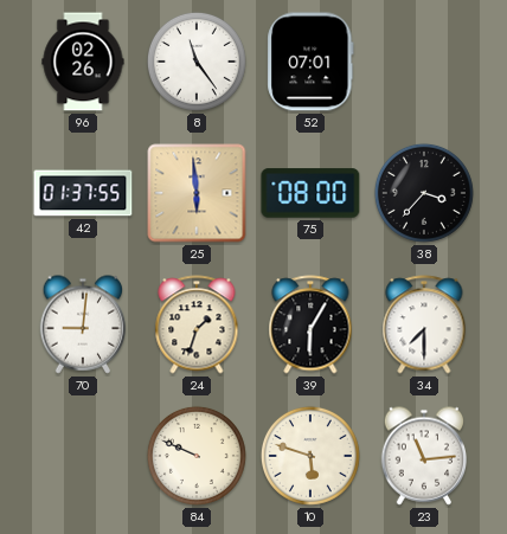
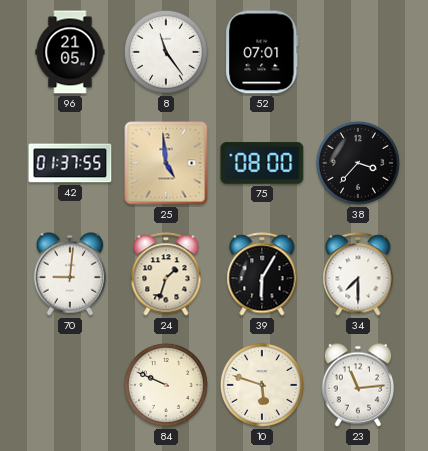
96: 02:26 -> 21:05
25: 5:59 -> 4:59
